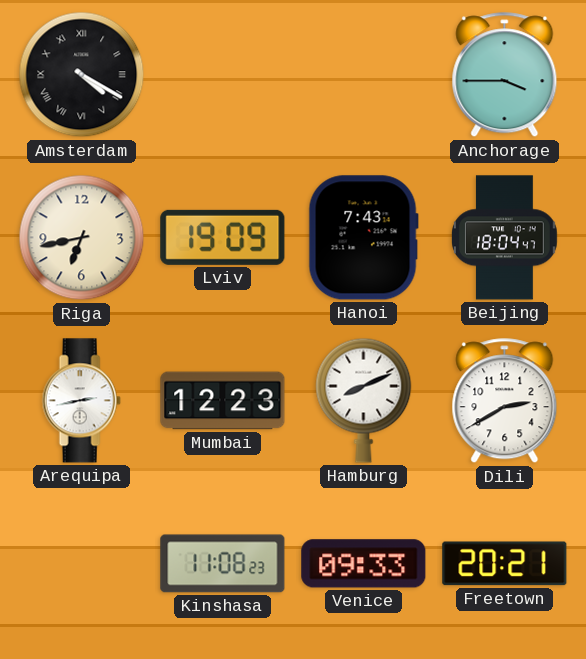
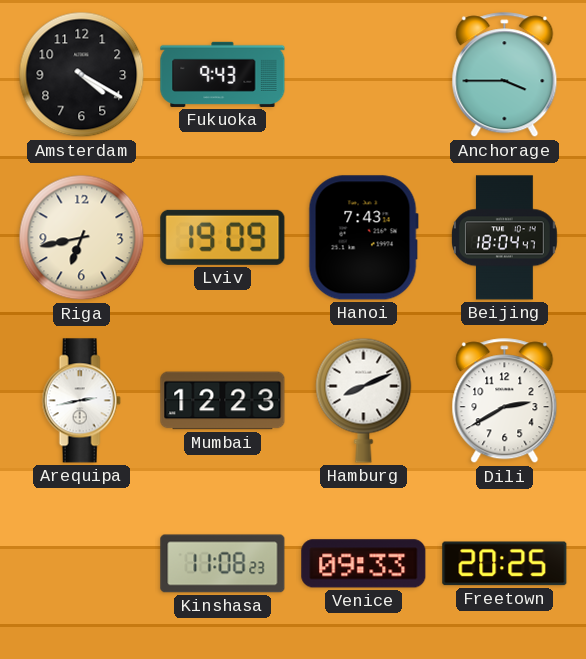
Amsterdam numerals: Roman -> Arabic
Fukuoka: none -> 9:43
Freetown: 20:21 -> 20:25
